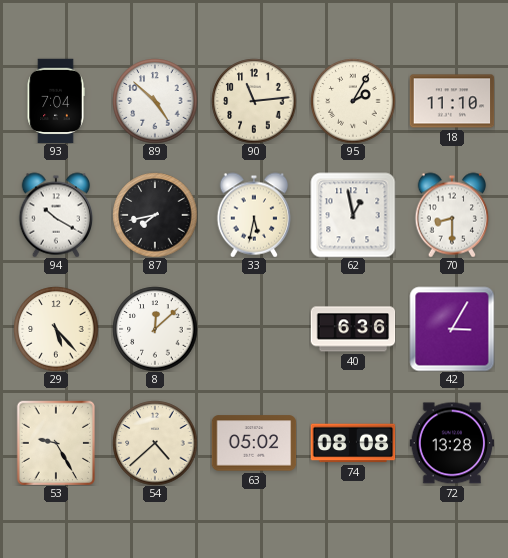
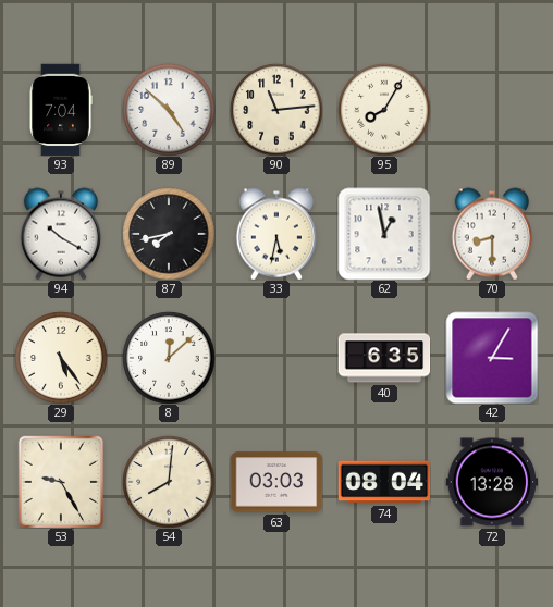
95: 2:05 -> 8:05
18: 11:10 -> none
29: 5:23 -> 5:24
40: 6:36 -> 6:35
54: 4:38 -> 8:01
63: 05:02 -> 03:03
74: 08:08 -> 08:04
